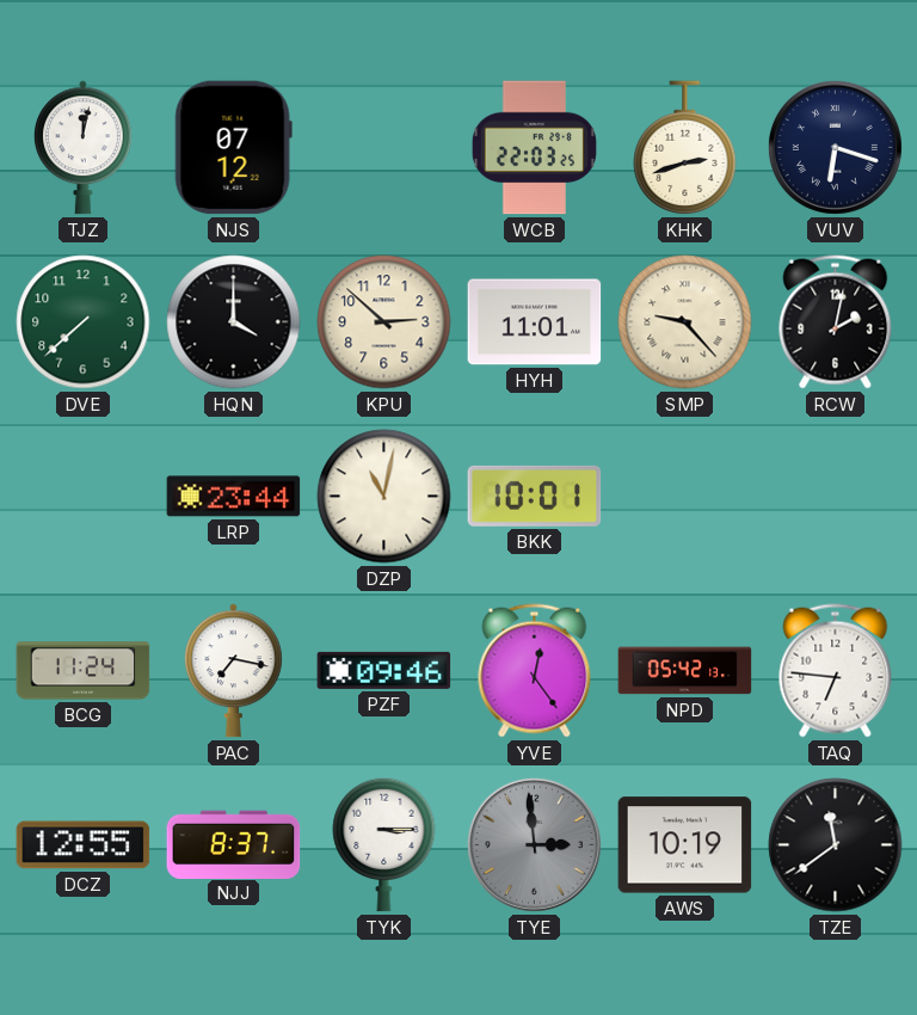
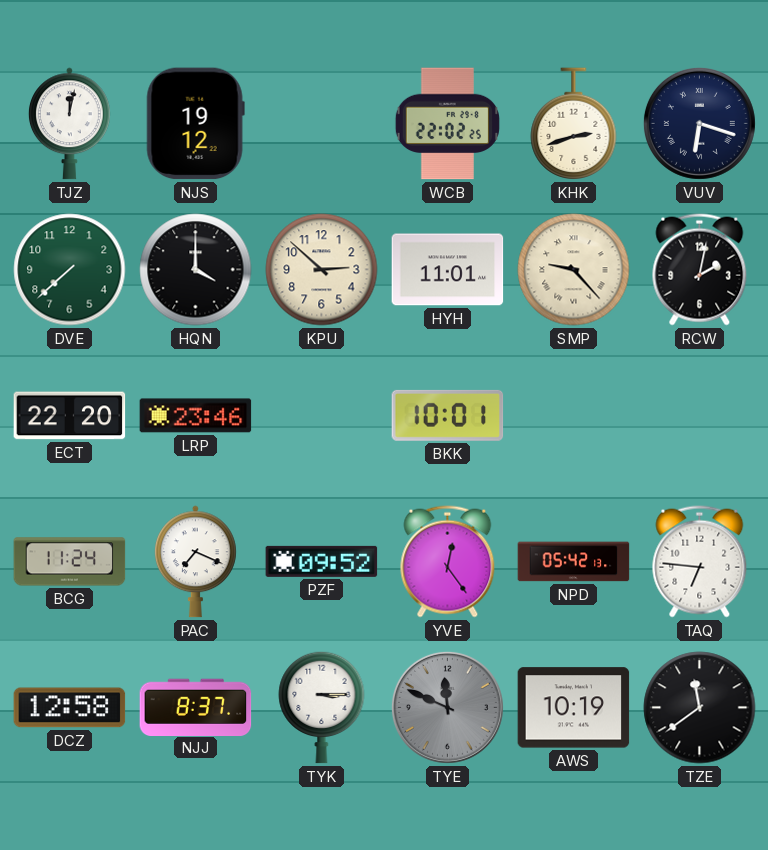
NJS: 07:12 -> 19:12
WCB: 22:03 -> 22:02
ECT: none -> 22:20
LRP: 23:44 -> 23:46
DZP: 11:02 -> none
PAC: 7:17 -> 7:19
PZF: 09:46 -> 09:52
DCZ: 12:55 -> 12:58
TYE: 2:59 -> 11:49
